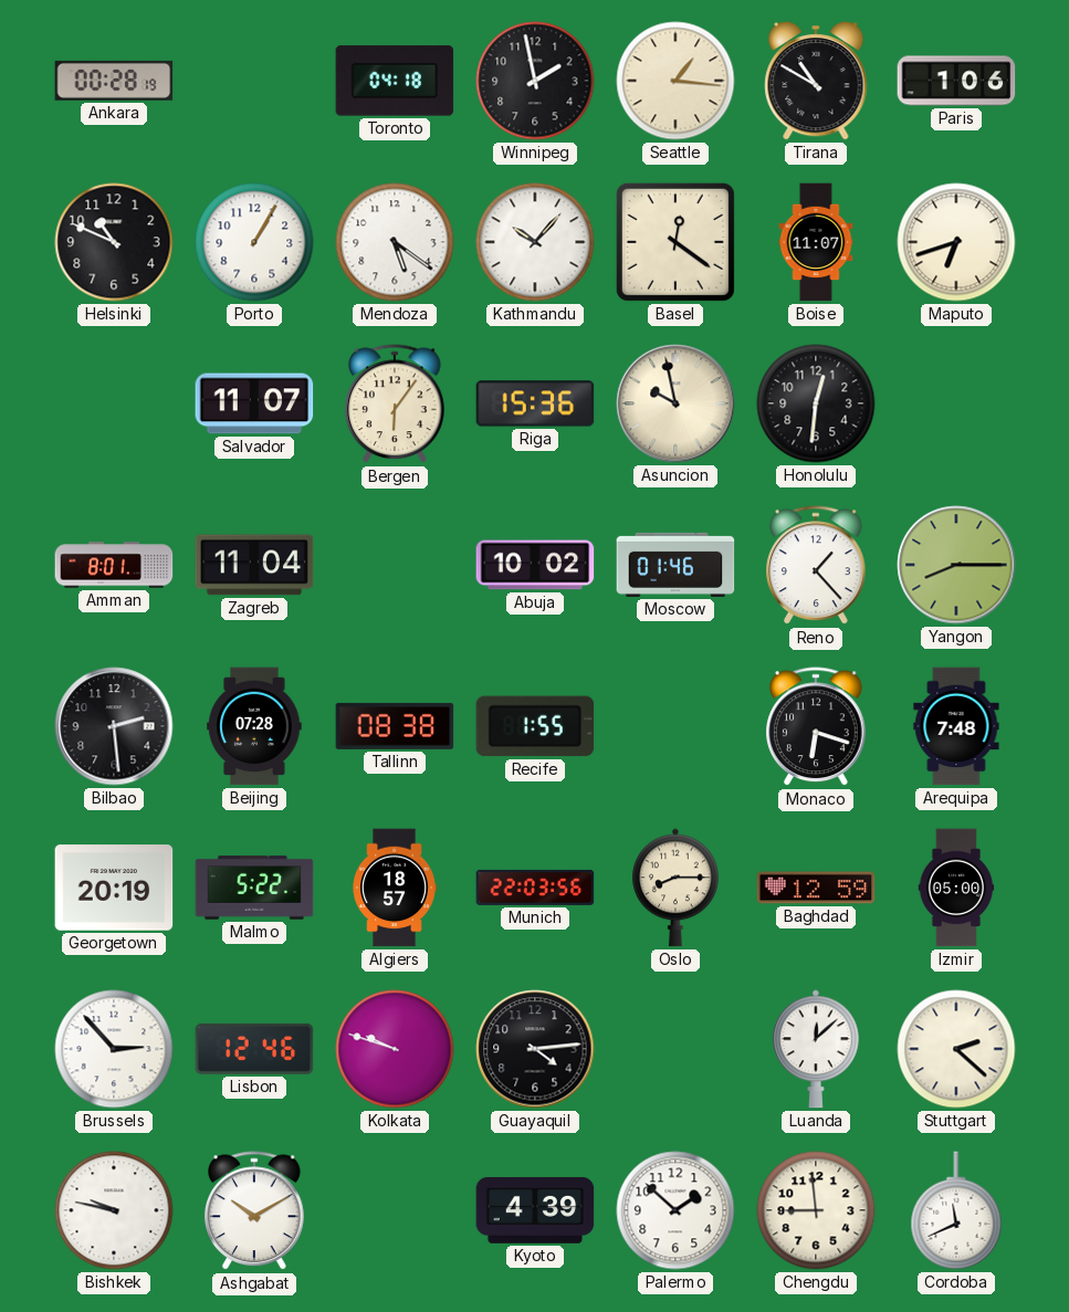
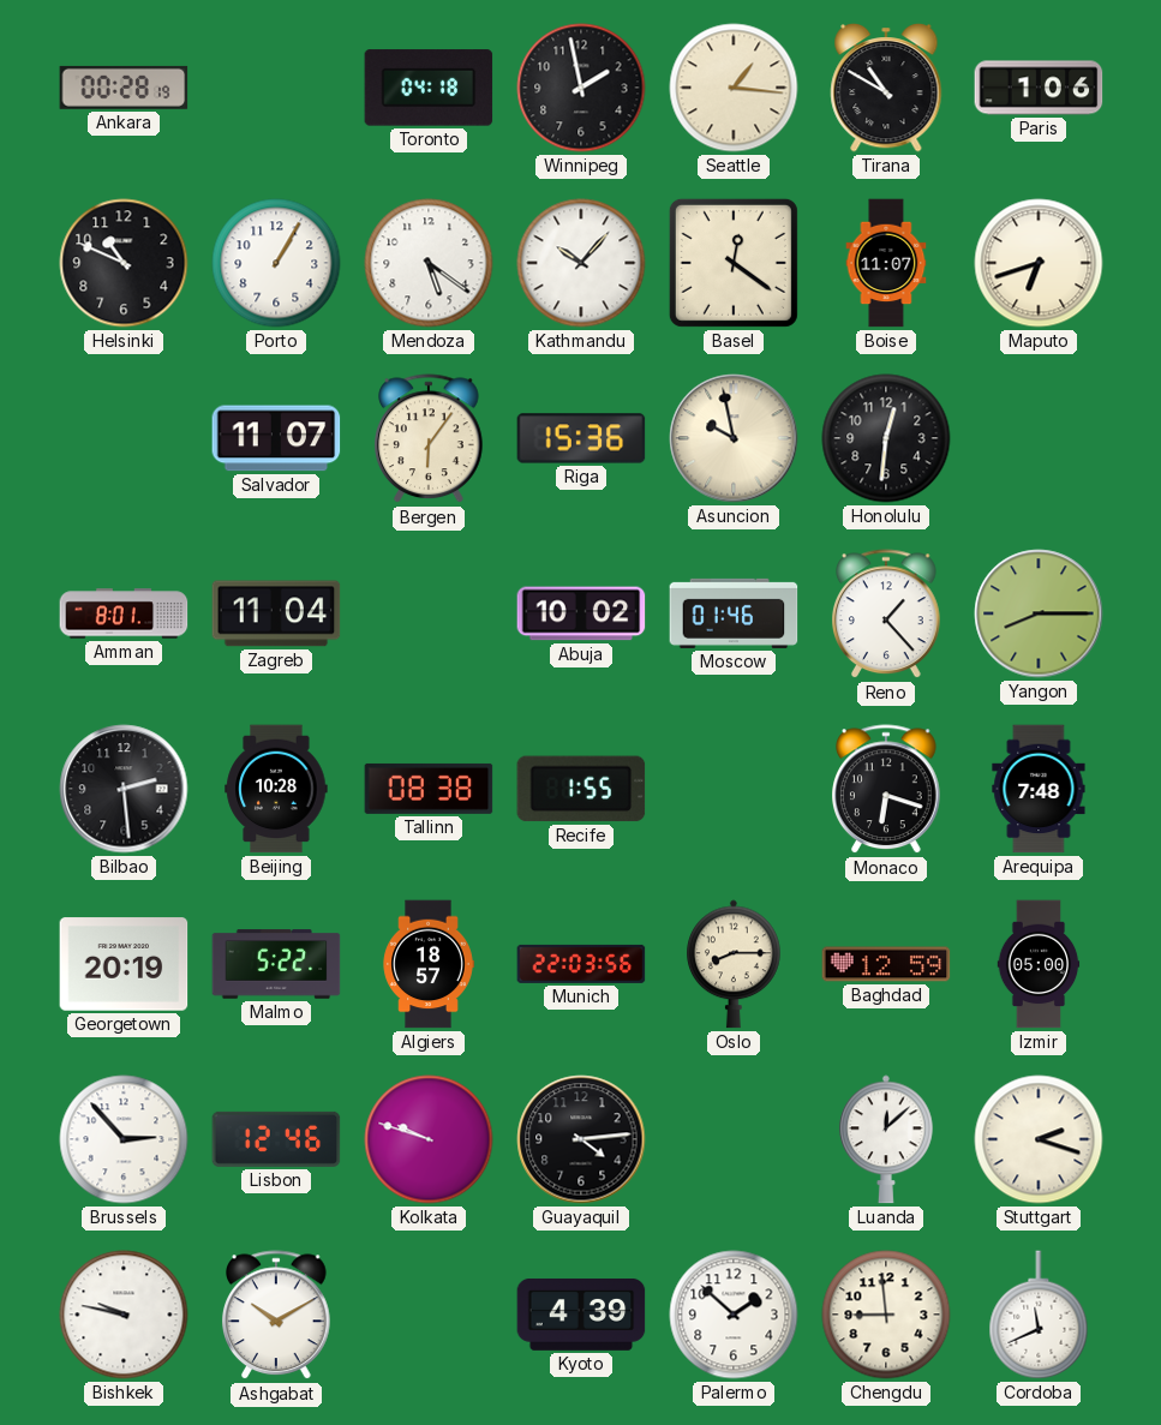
Beijing: 07:28 -> 10:28
Stuttgart: 2:22 -> 2:18
